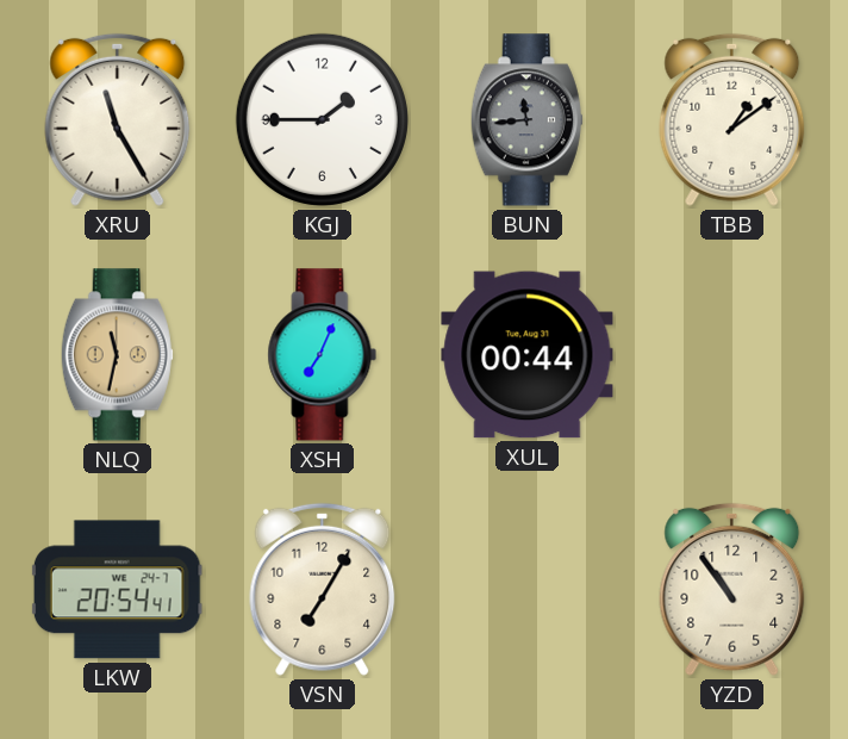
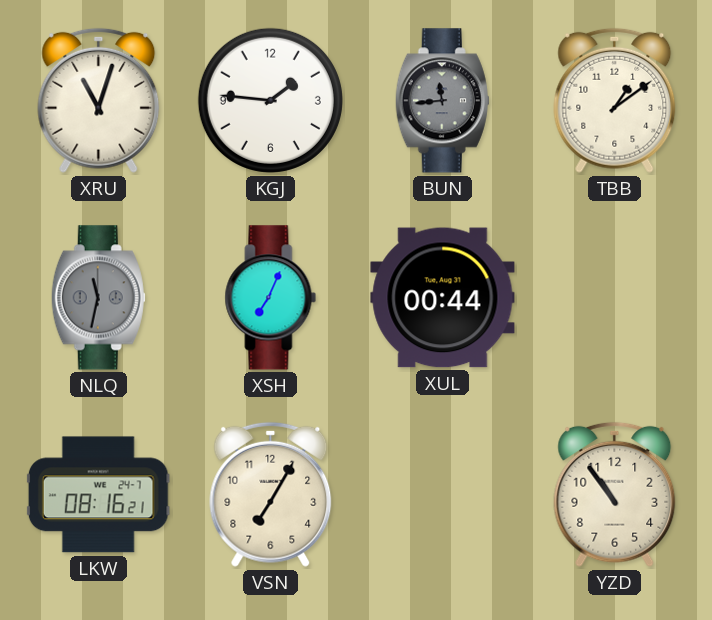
XRU: 11:25 -> 11:03
KGJ: 1:45 -> 1:46
NLQ dial: champagne -> grey
LKW: 20:54 -> 08:16
